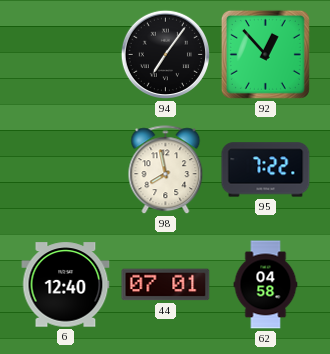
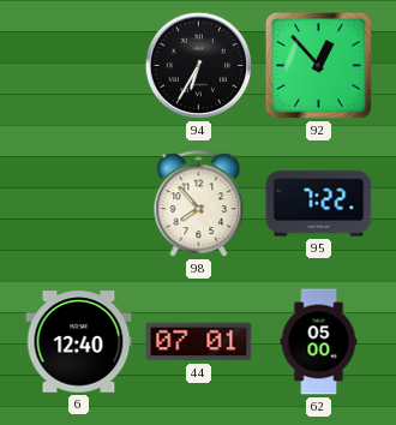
94: 7:06 -> 6:35
98: 7:58 -> 7:53
62: 04:58 -> 05:00
